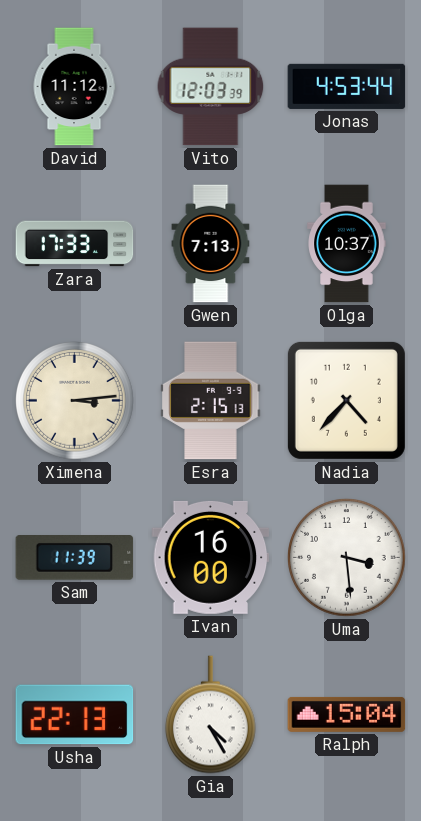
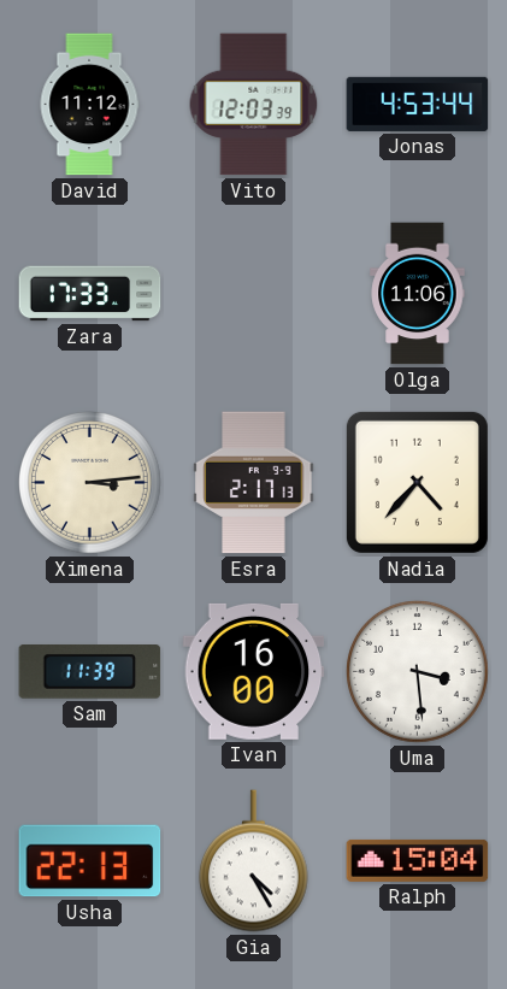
Gwen: 7:13 -> none
Olga: 10:37 -> 11:06
Esra: 2:15 -> 2:17
